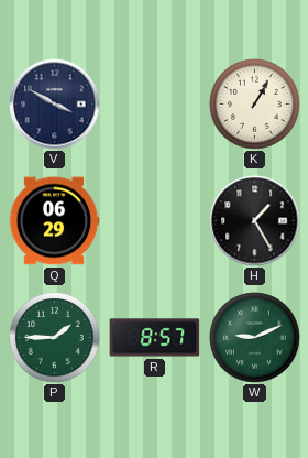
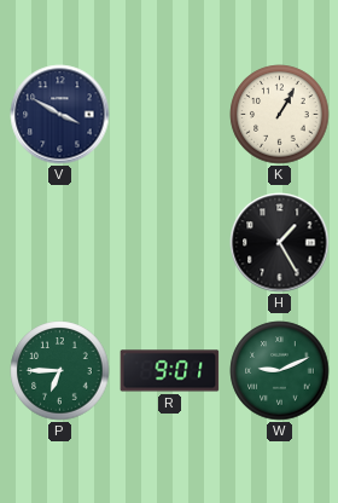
Q: 06:29 -> none
P: 1:45 -> 6:45
R: 8:57 -> 9:01
